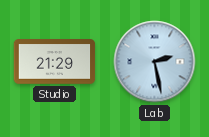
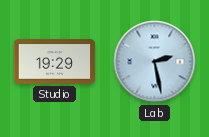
Studio: 21:29 -> 19:29
